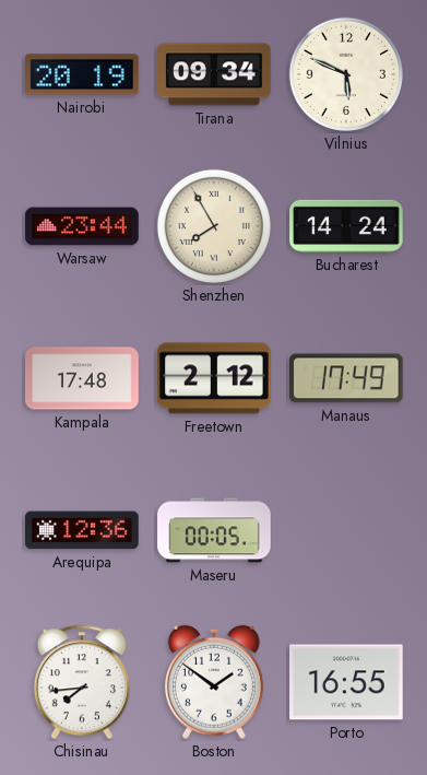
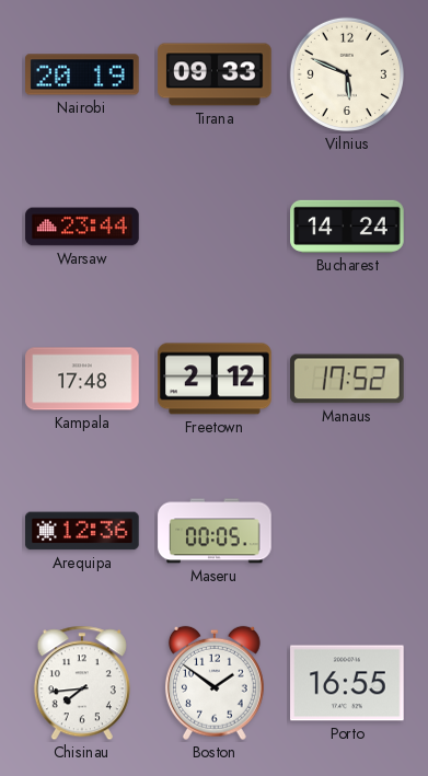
Tirana: 09:34 -> 09:33
Shenzhen: 7:55 -> none
Manaus: 17:49 -> 17:52
